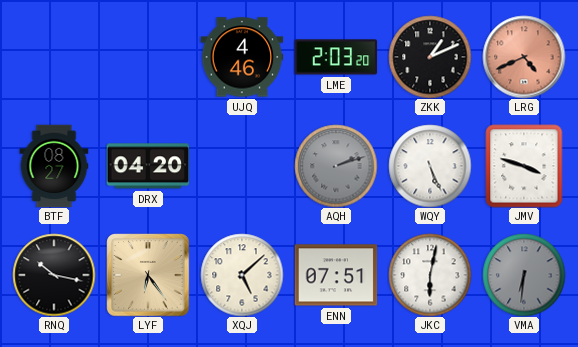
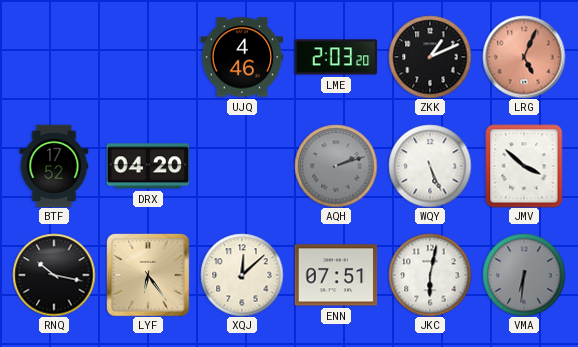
LRG: 4:41 -> 5:04
BTF: 08:27 -> 17:52
JMV: 3:48 -> 3:52
XQJ: 5:08 -> 12:08
